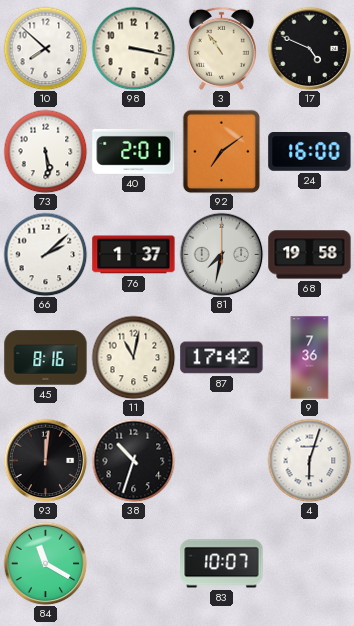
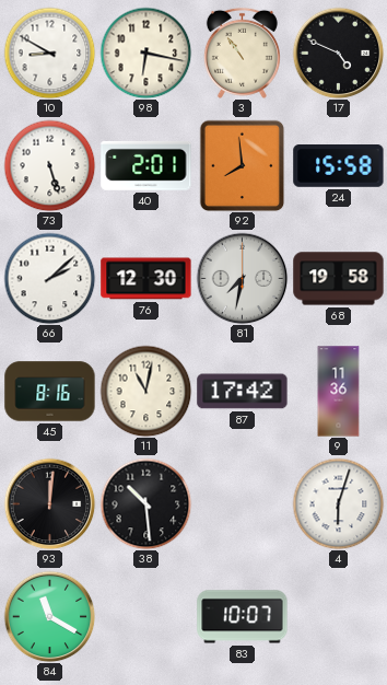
10: 7:52 -> 8:50
98: 3:17 -> 6:17
73: 5:29 -> 5:27
92: 7:09 -> 7:59
24: 16:00 -> 15:58
76: 1:37 -> 12:30
9: 7:36 -> 11:36
38: 10:33 -> 10:29
